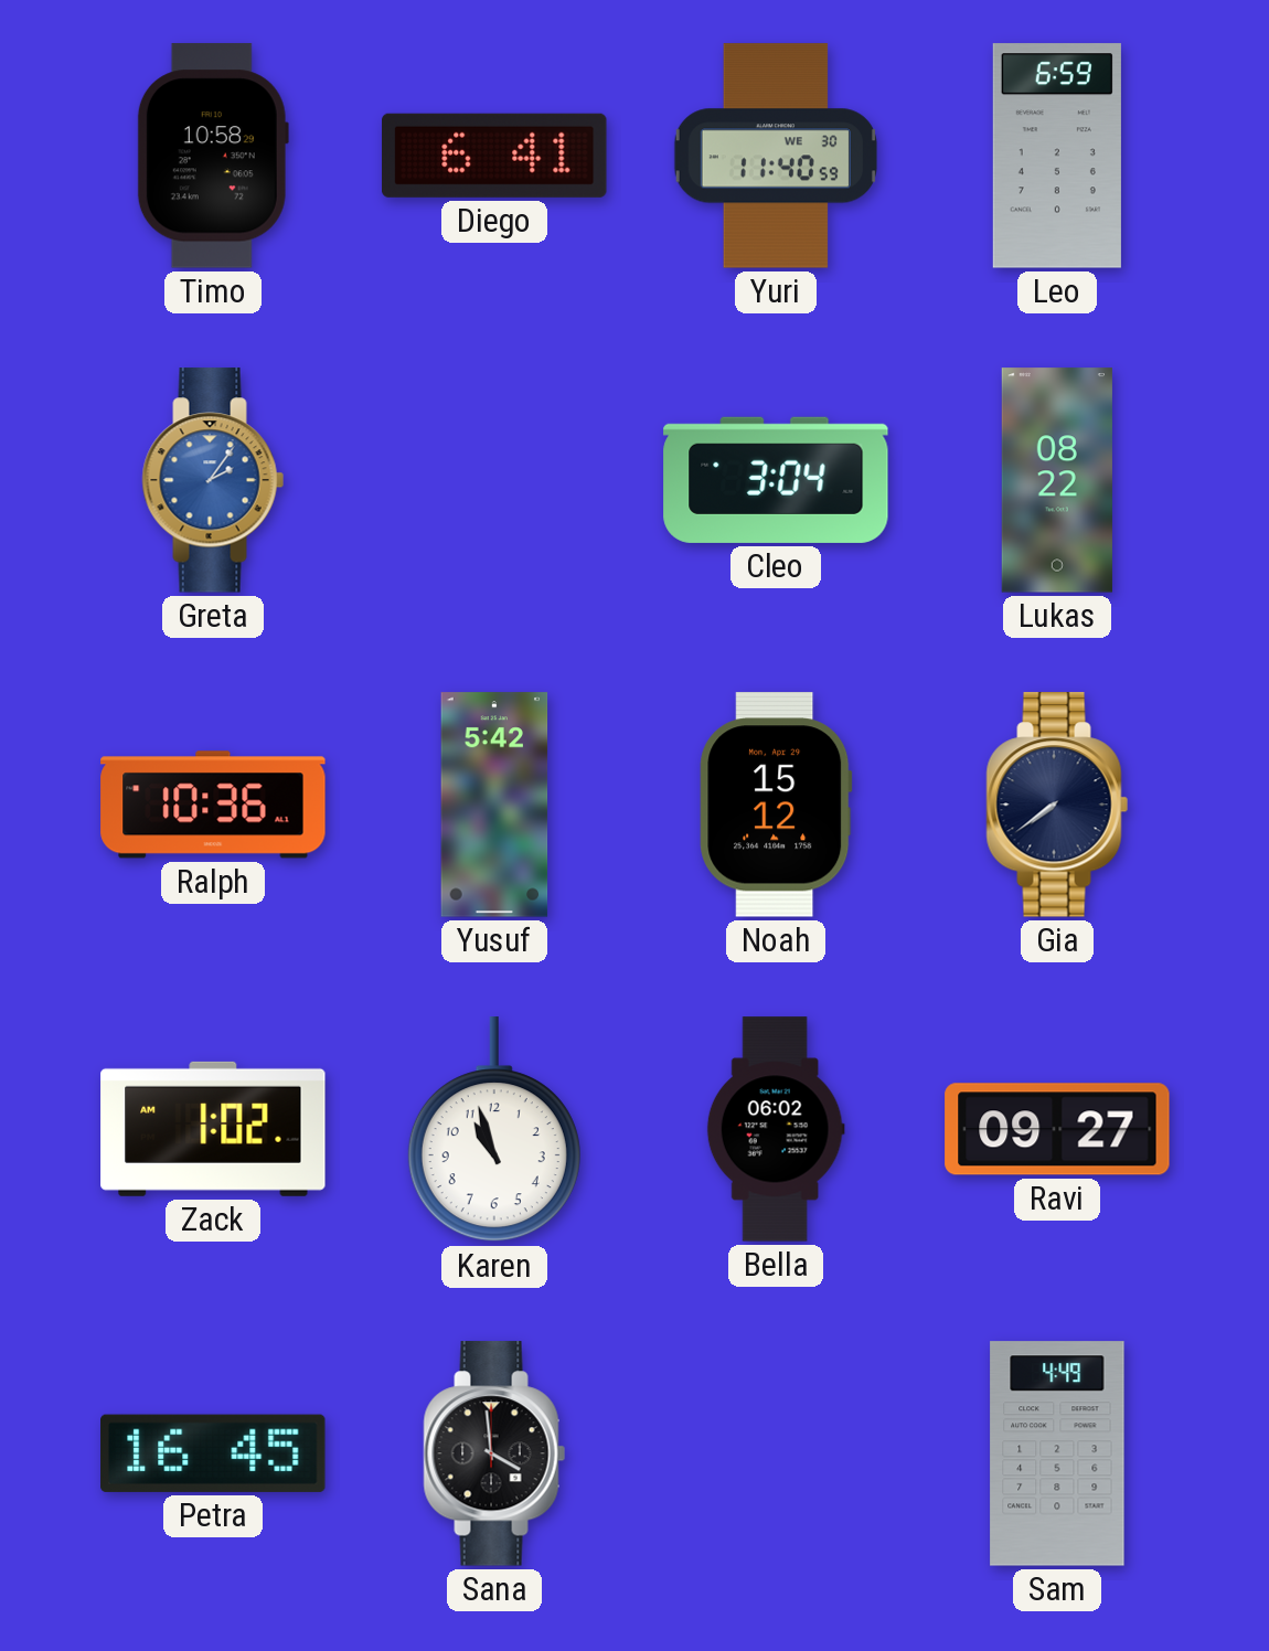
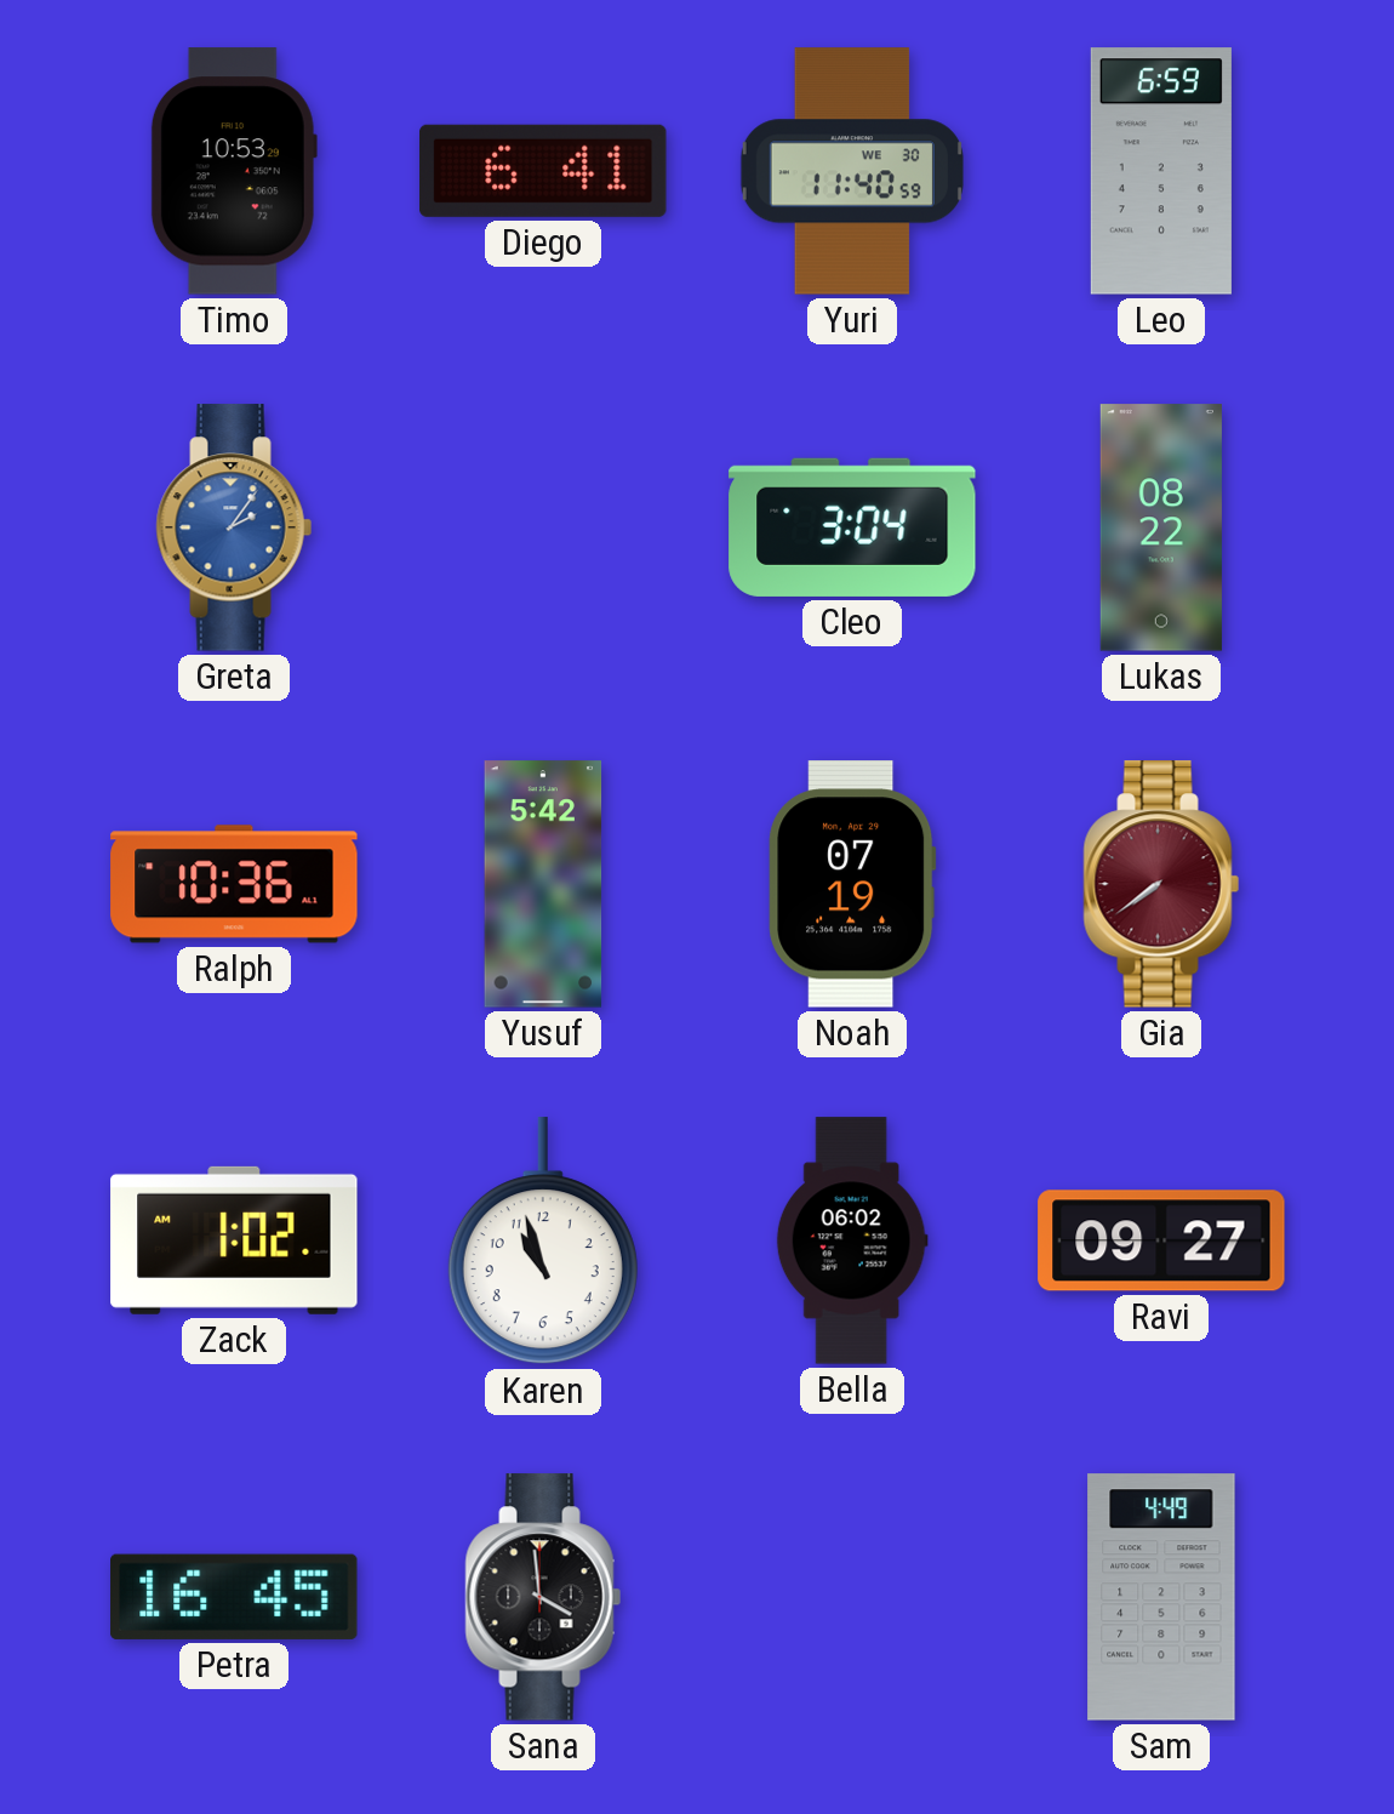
Timo: 10:58 -> 10:53
Noah: 15:12 -> 07:19
Gia dial: navy -> burgundy
